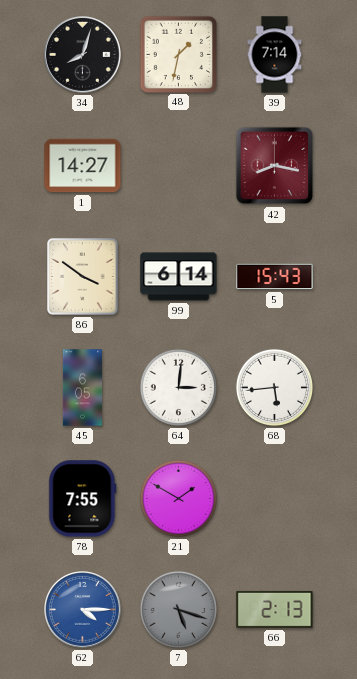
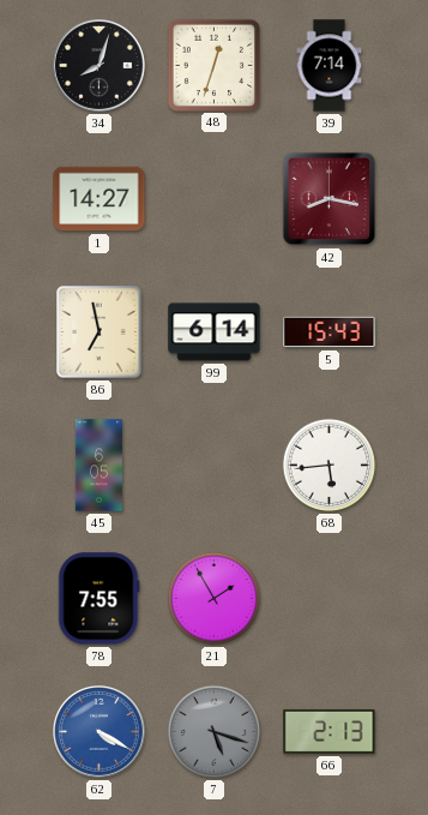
48: 1:32 -> 12:33
86: 3:51 -> 6:58
64: 3:01 -> none
21: 1:50 -> 1:55
62: 4:15 -> 4:20
